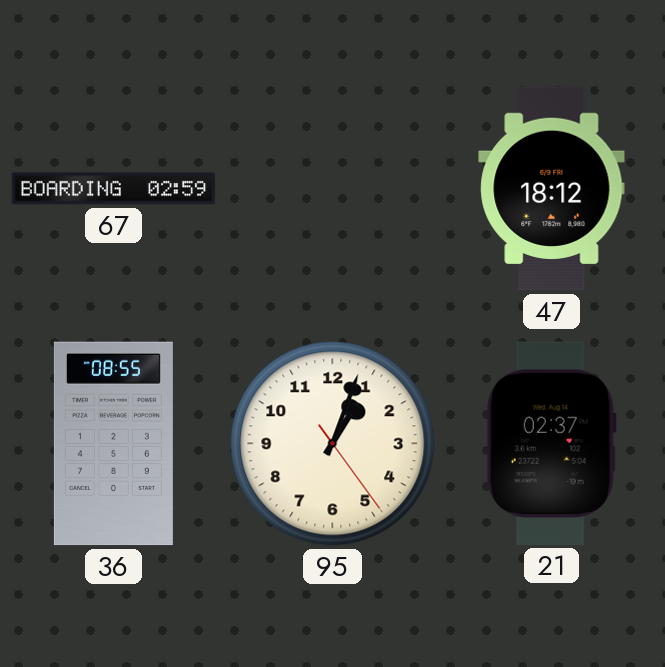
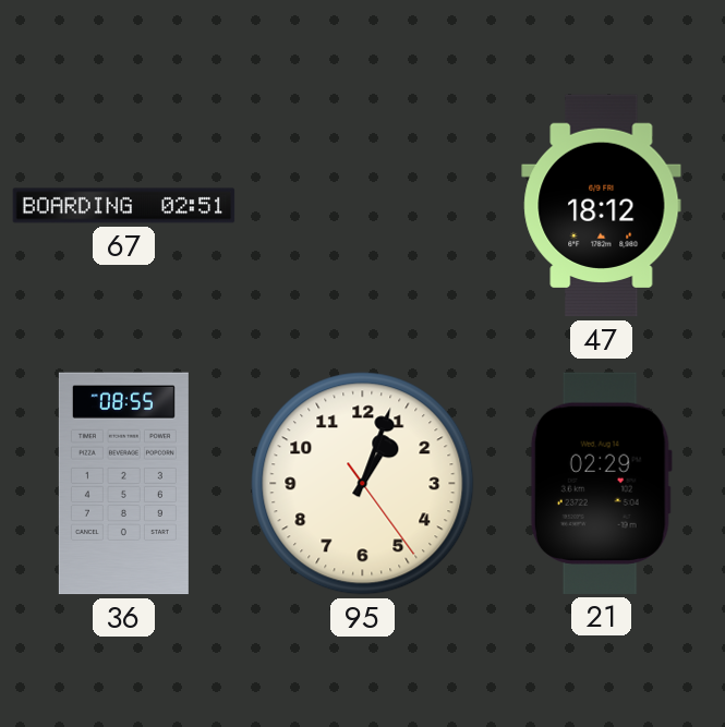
67: 02:59 -> 02:51
21: 02:37 -> 02:29
